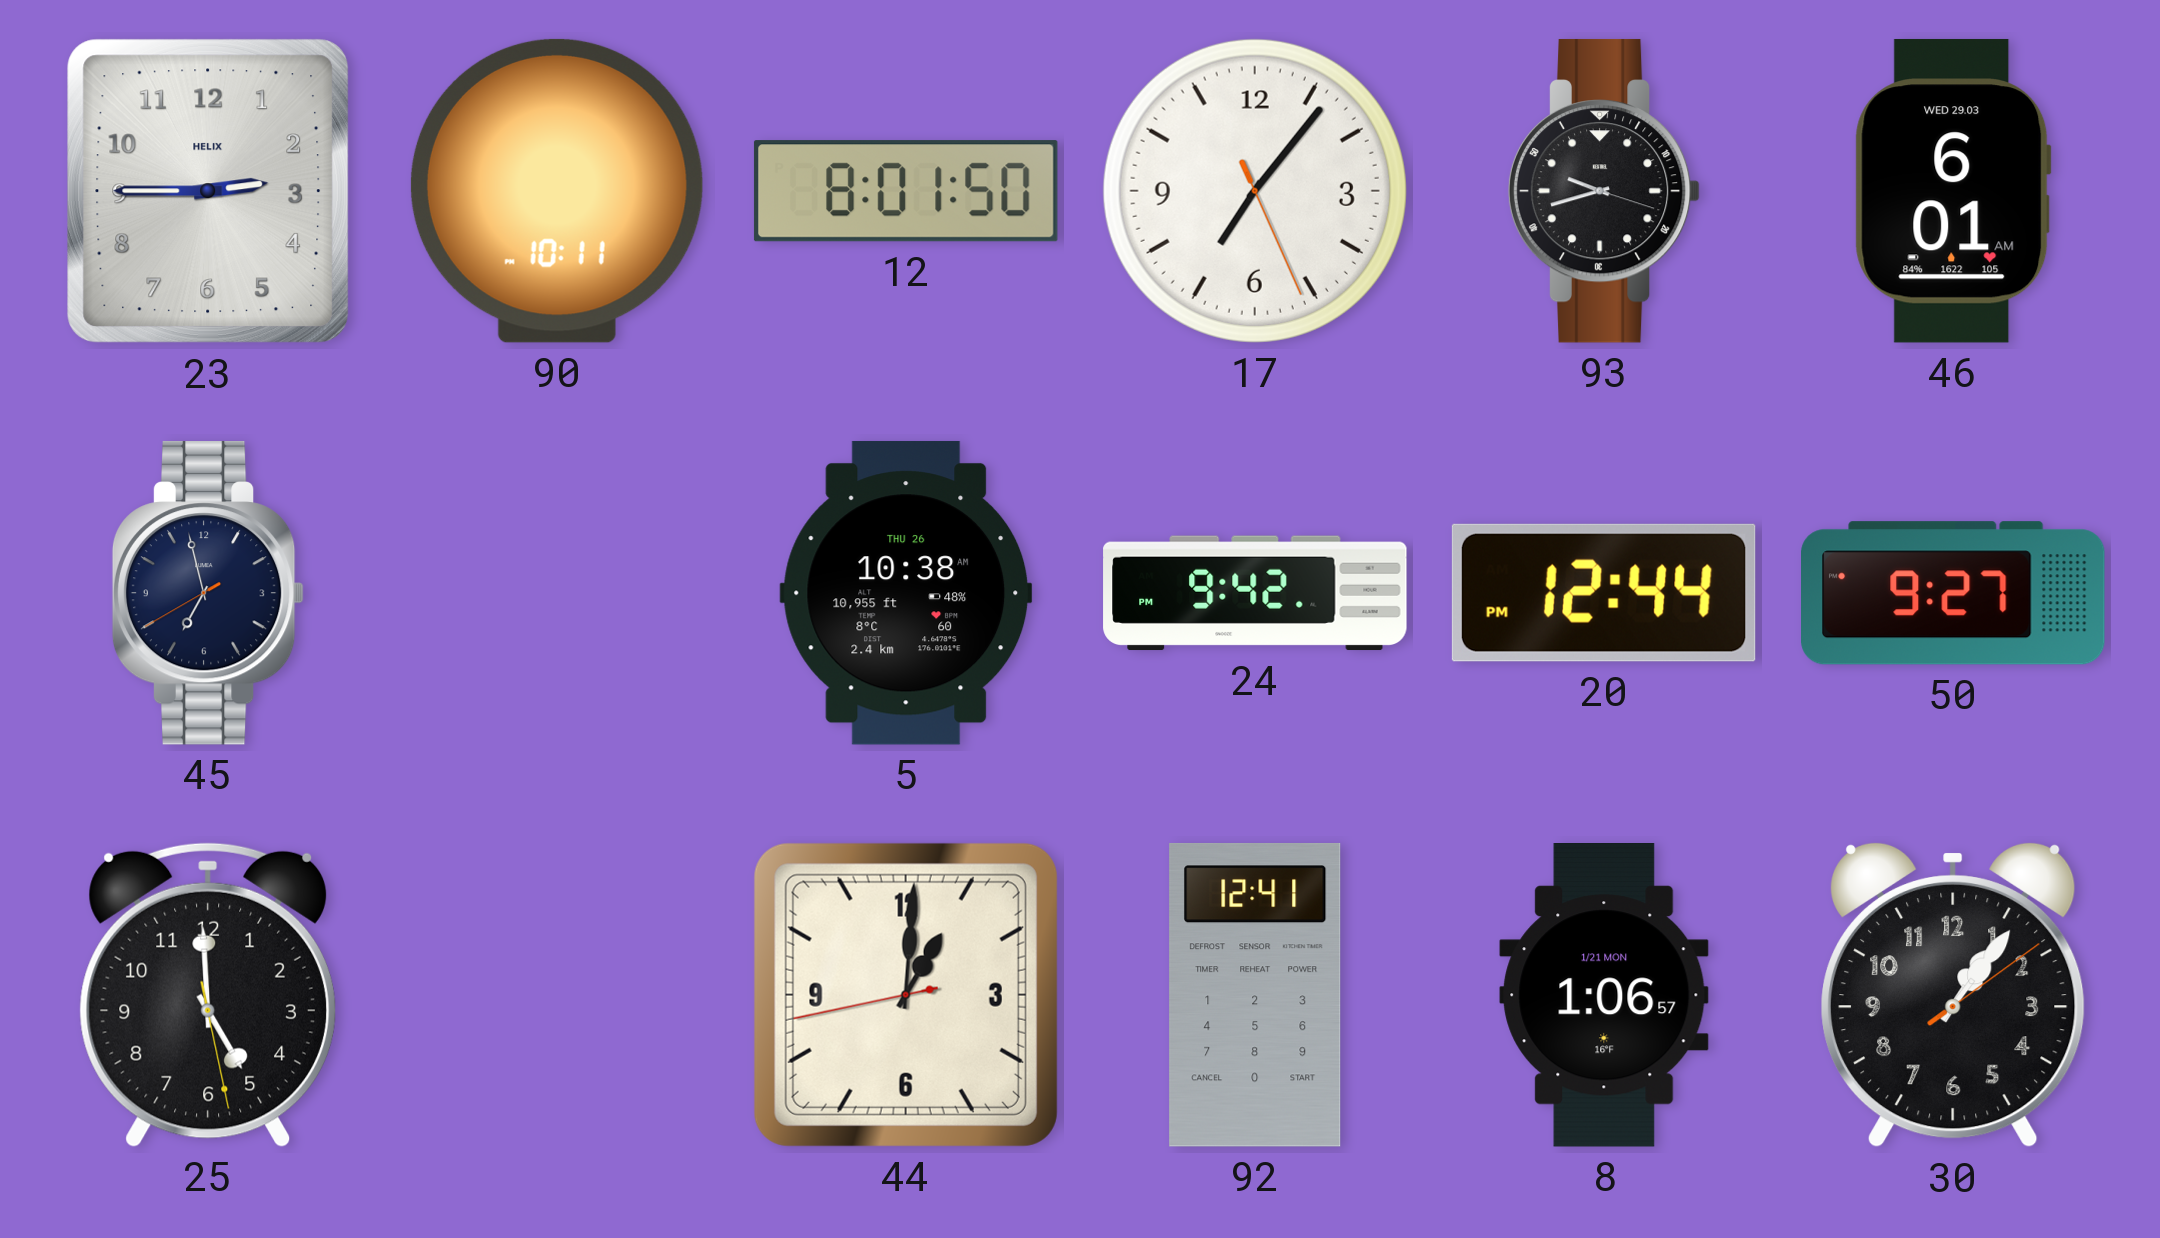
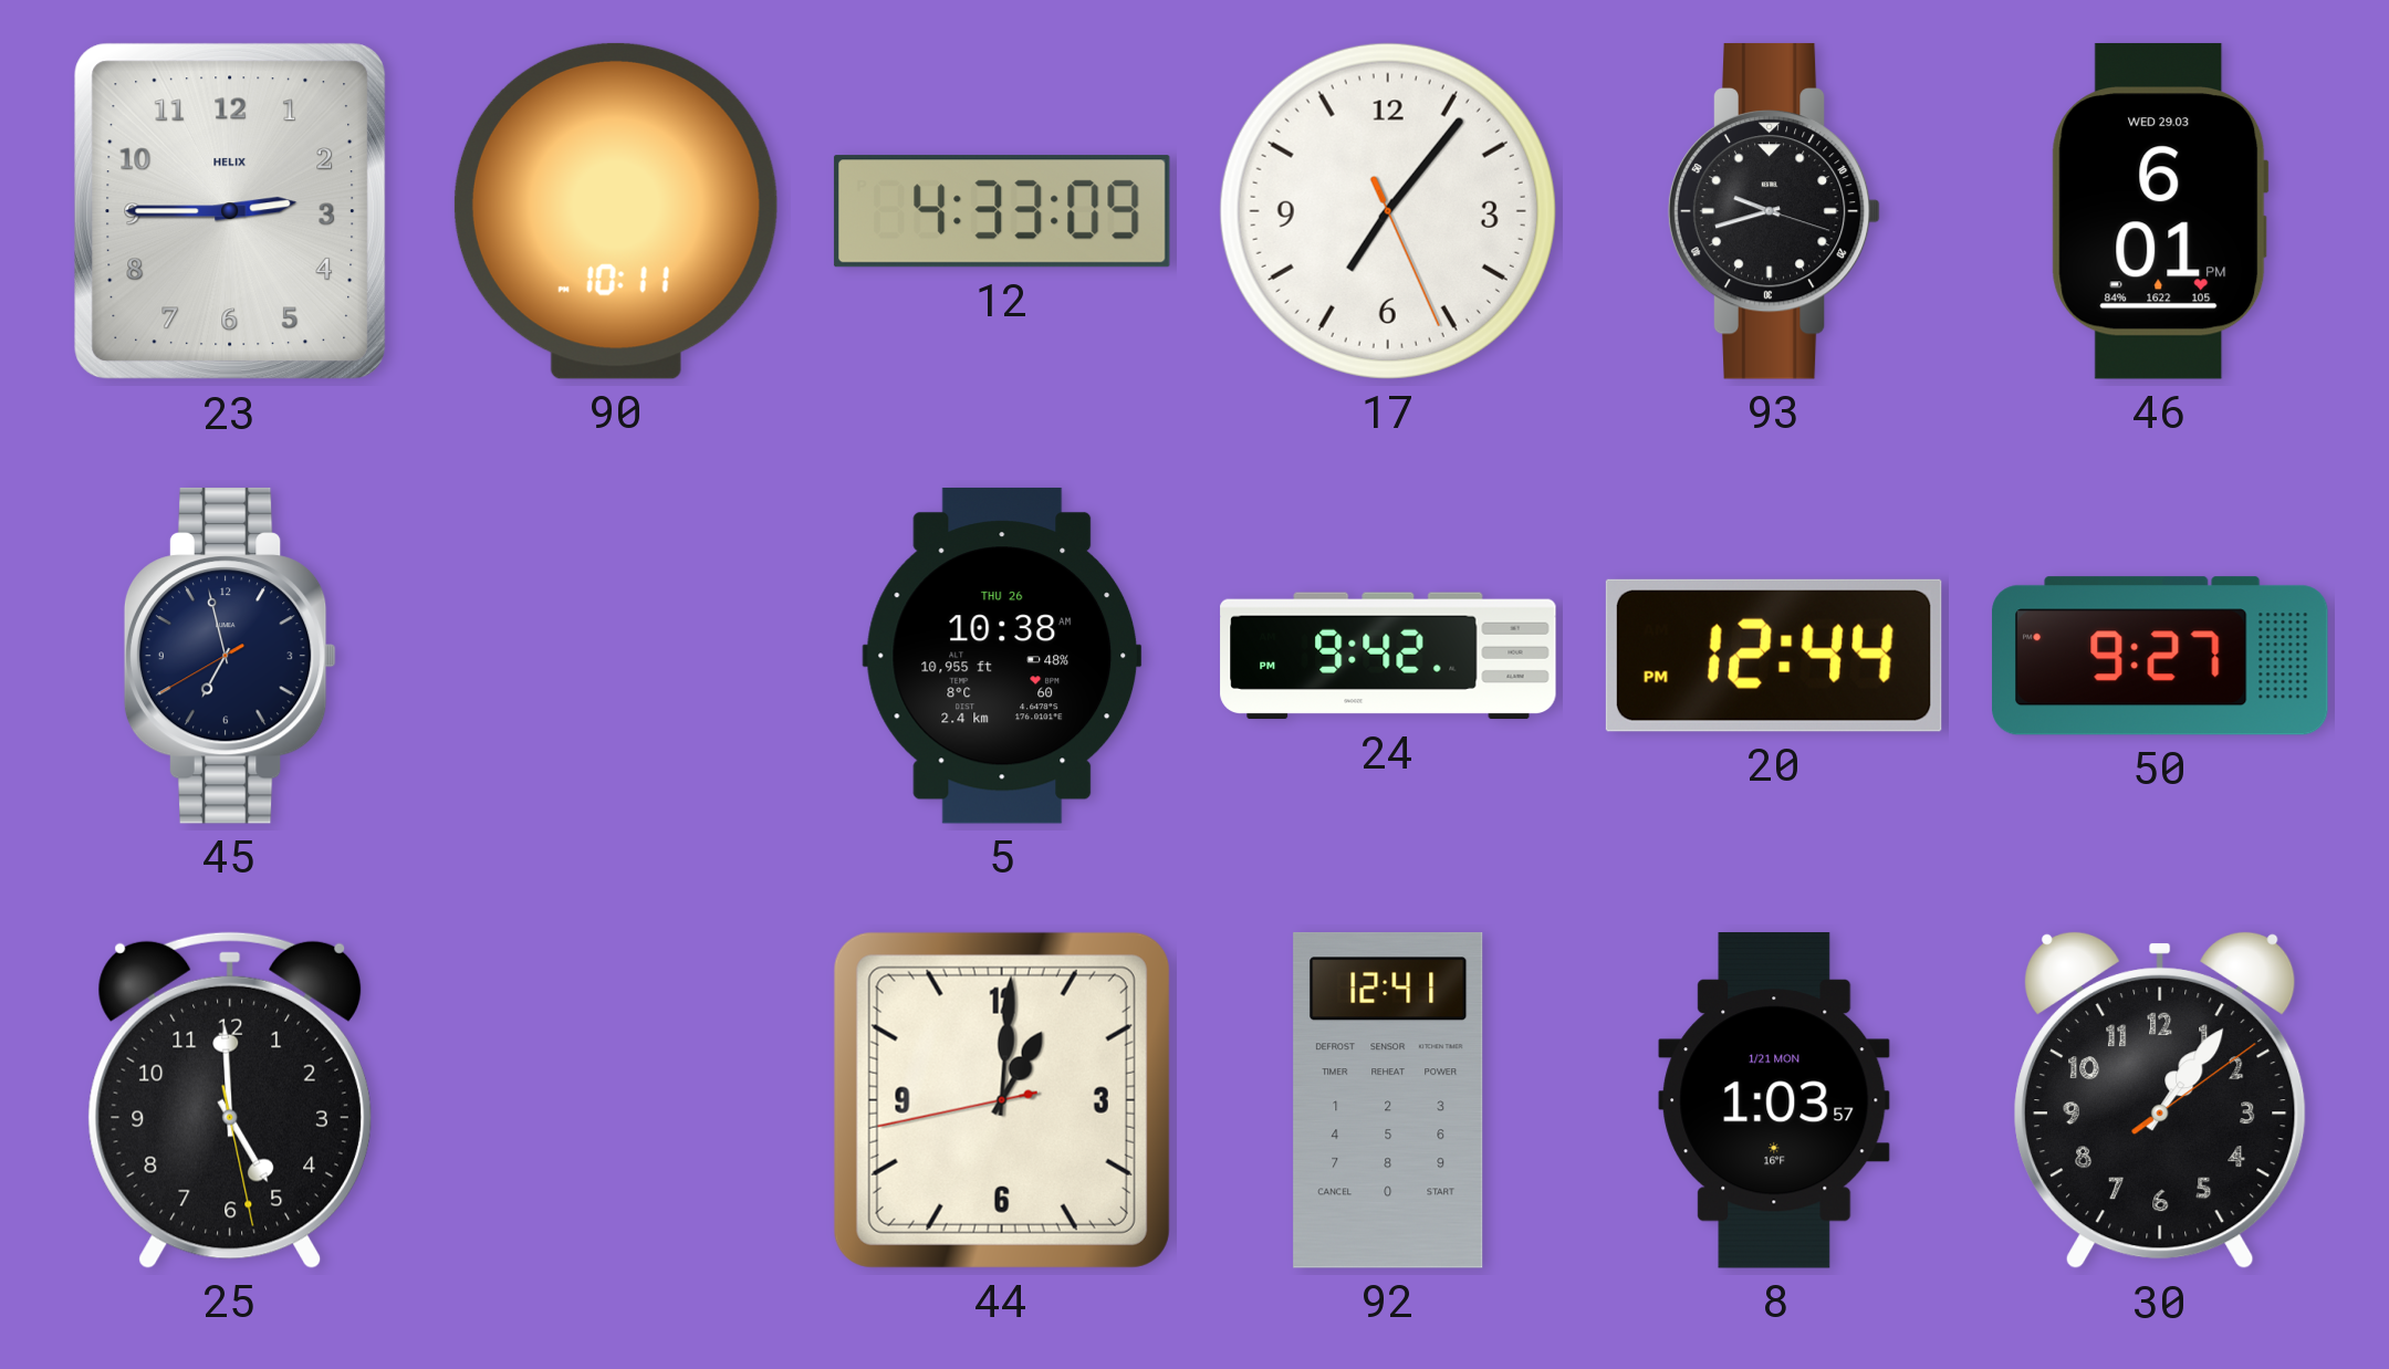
12: 8:01 -> 4:33
46: 6:01 AM -> 6:01 PM
8: 1:06 -> 1:03
